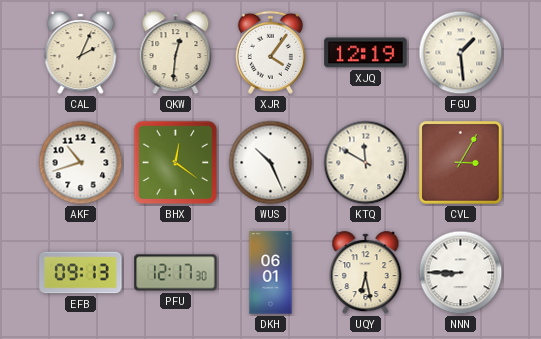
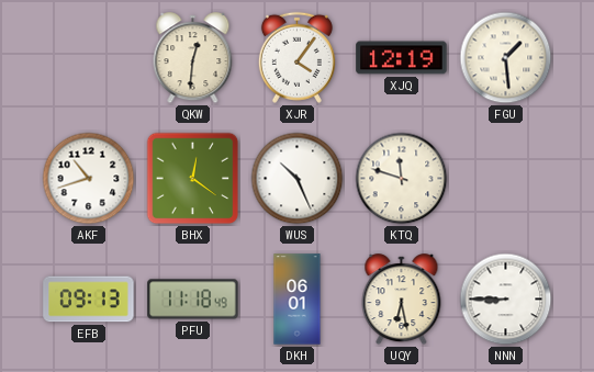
CAL: 2:04 -> none
KTQ: 11:50 -> 11:48
CVL: 3:05 -> none
PFU: 12:17 -> 11:18
